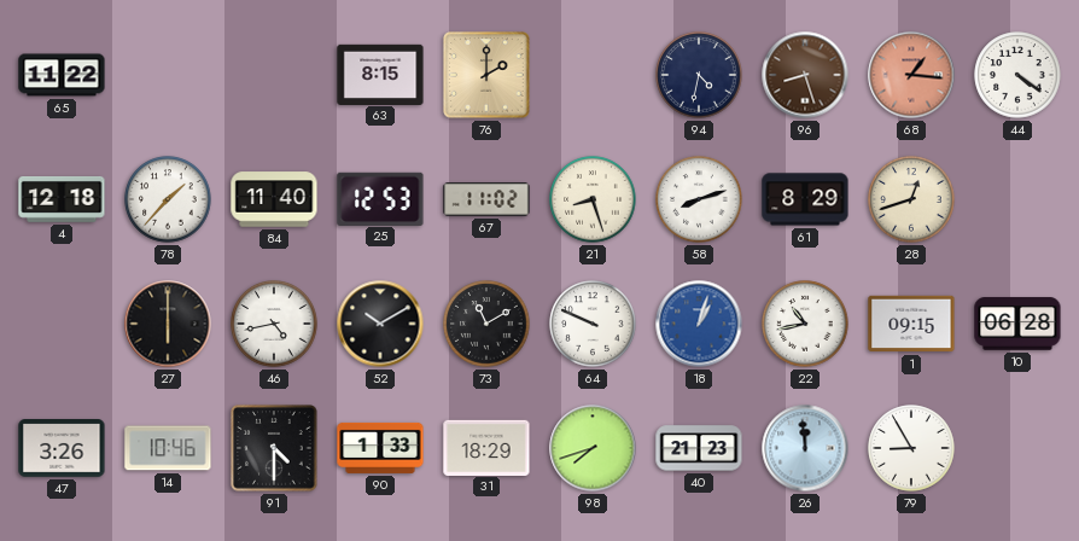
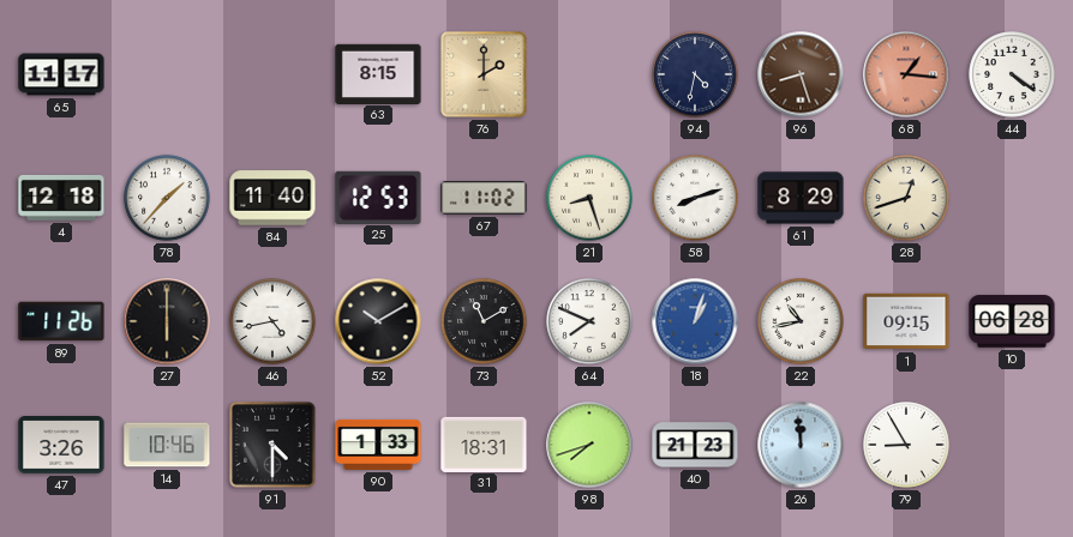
65: 11:22 -> 11:17
89: none -> 11:26
64: 9:49 -> 7:49
31: 18:29 -> 18:31
